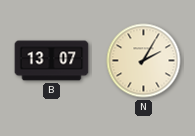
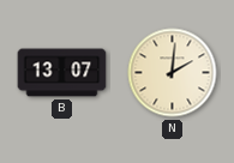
N: 2:05 -> 2:01
